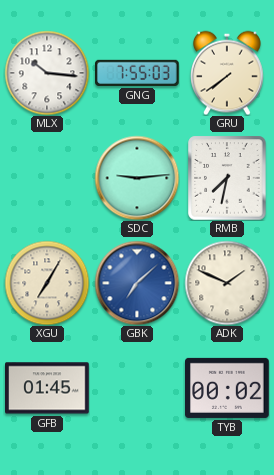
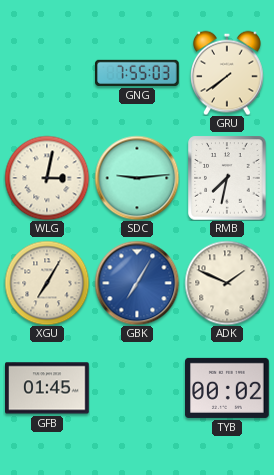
MLX: 10:16 -> none
WLG: none -> 3:02
GBK: 7:08 -> 7:05
